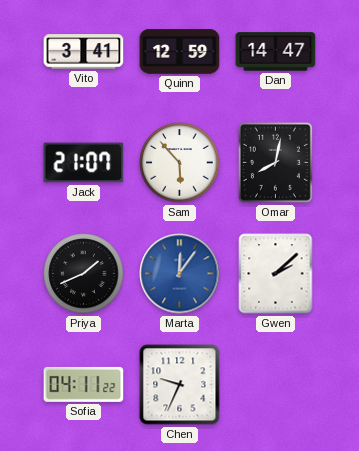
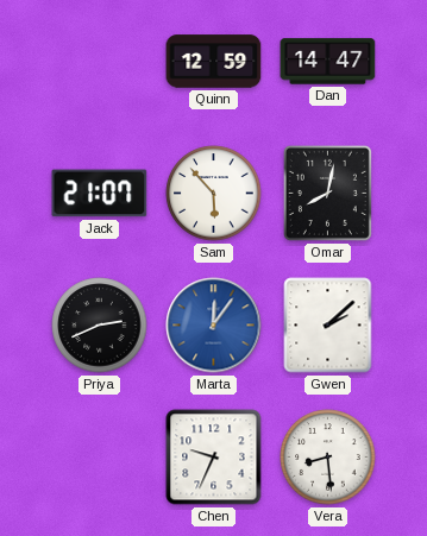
Vito: 3:41 -> none
Priya: 1:41 -> 2:41
Sofia: 04:11 -> none
Vera: none -> 8:29
